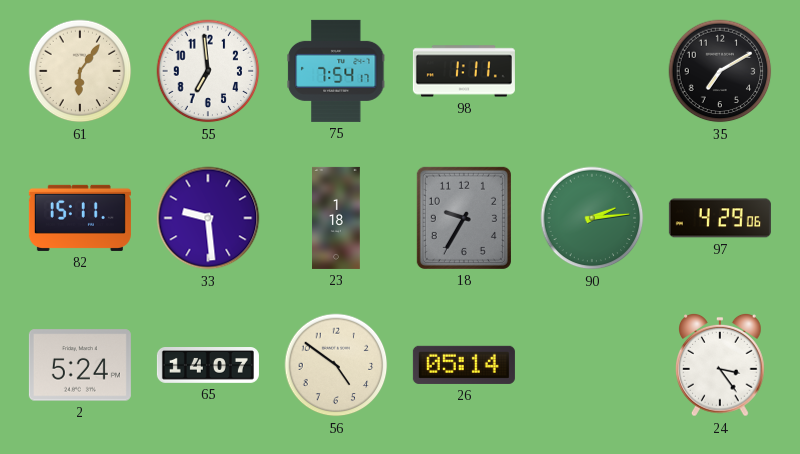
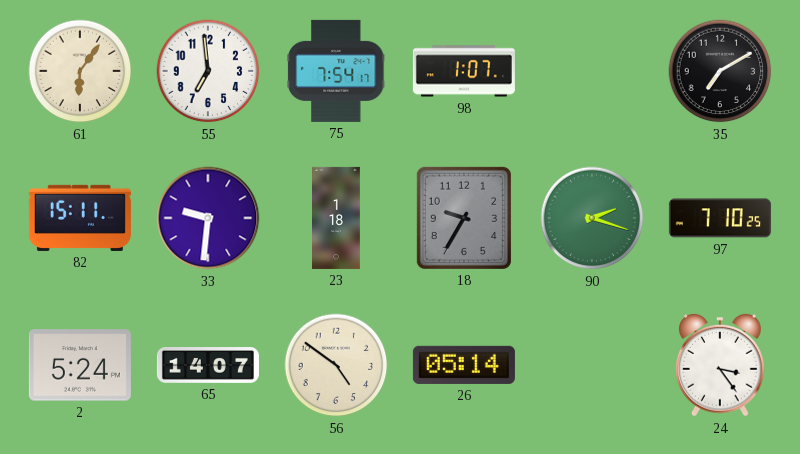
98: 1:11 -> 1:07
33: 9:29 -> 9:31
90: 2:14 -> 2:18
97: 4:29 -> 7:10
